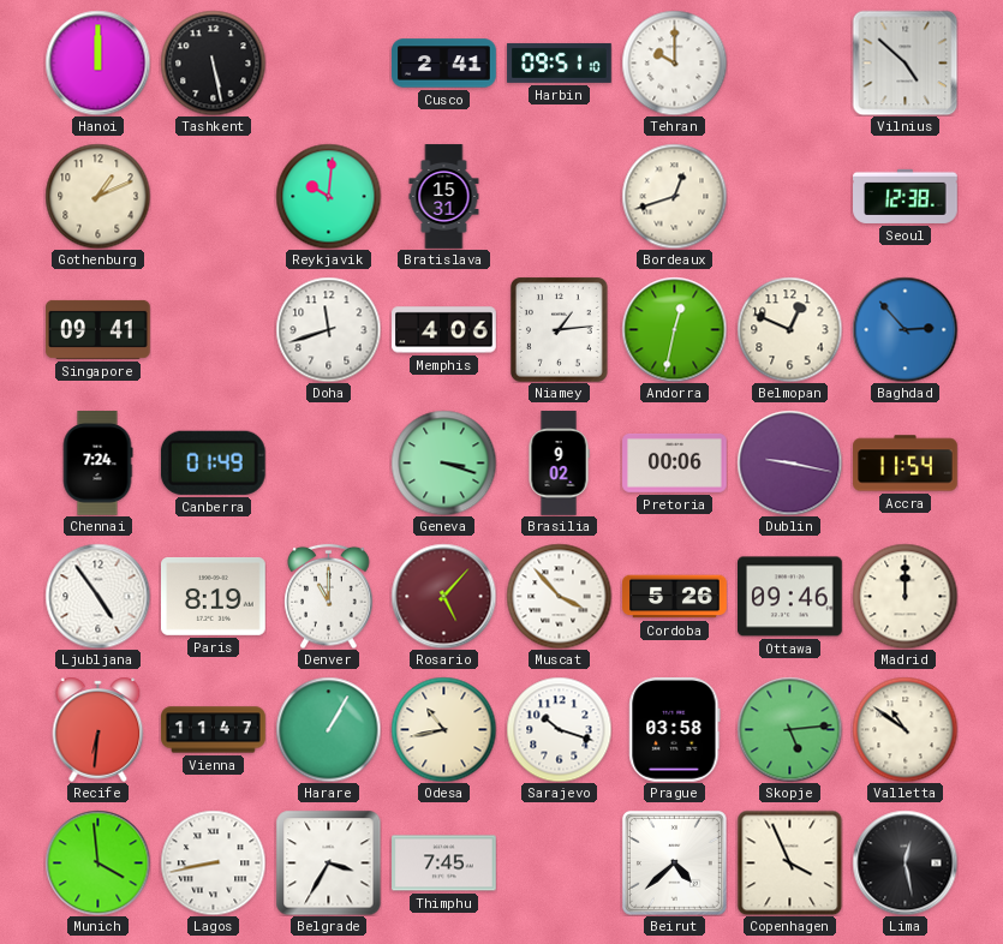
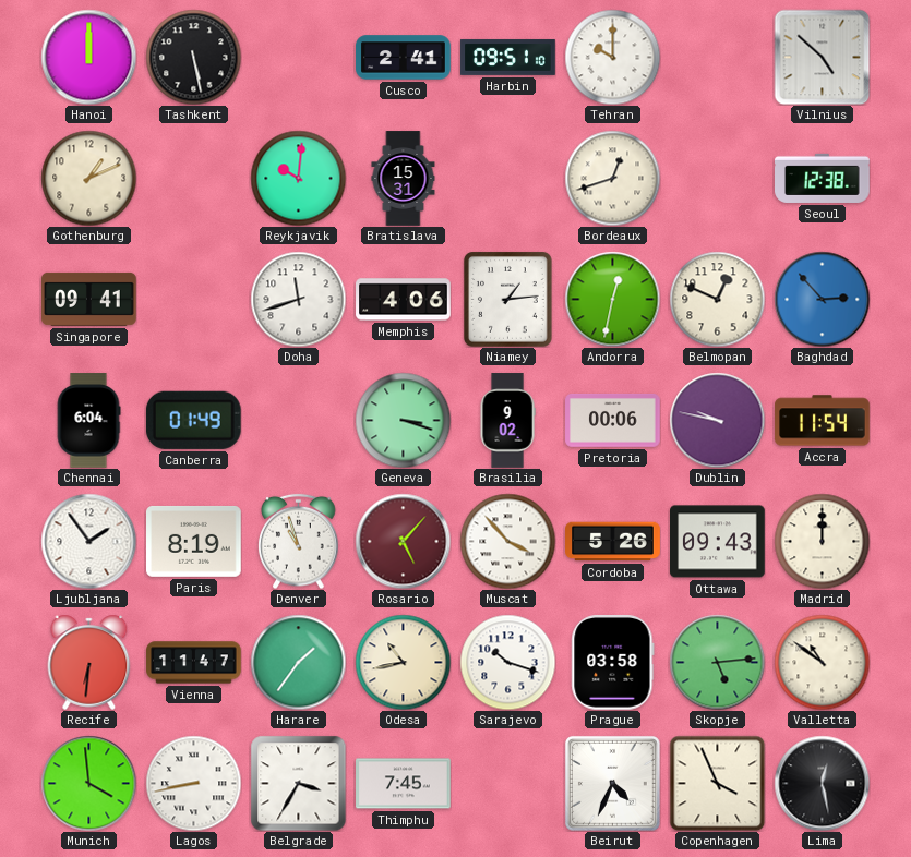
Chennai: 7:24 -> 6:04
Dublin: 9:17 -> 9:47
Ljubljana: 4:54 -> 1:54
Denver: 11:00 -> 10:57
Ottawa: 09:46 -> 09:43
Harare: 1:05 -> 1:36
Beirut: 4:38 -> 4:34
